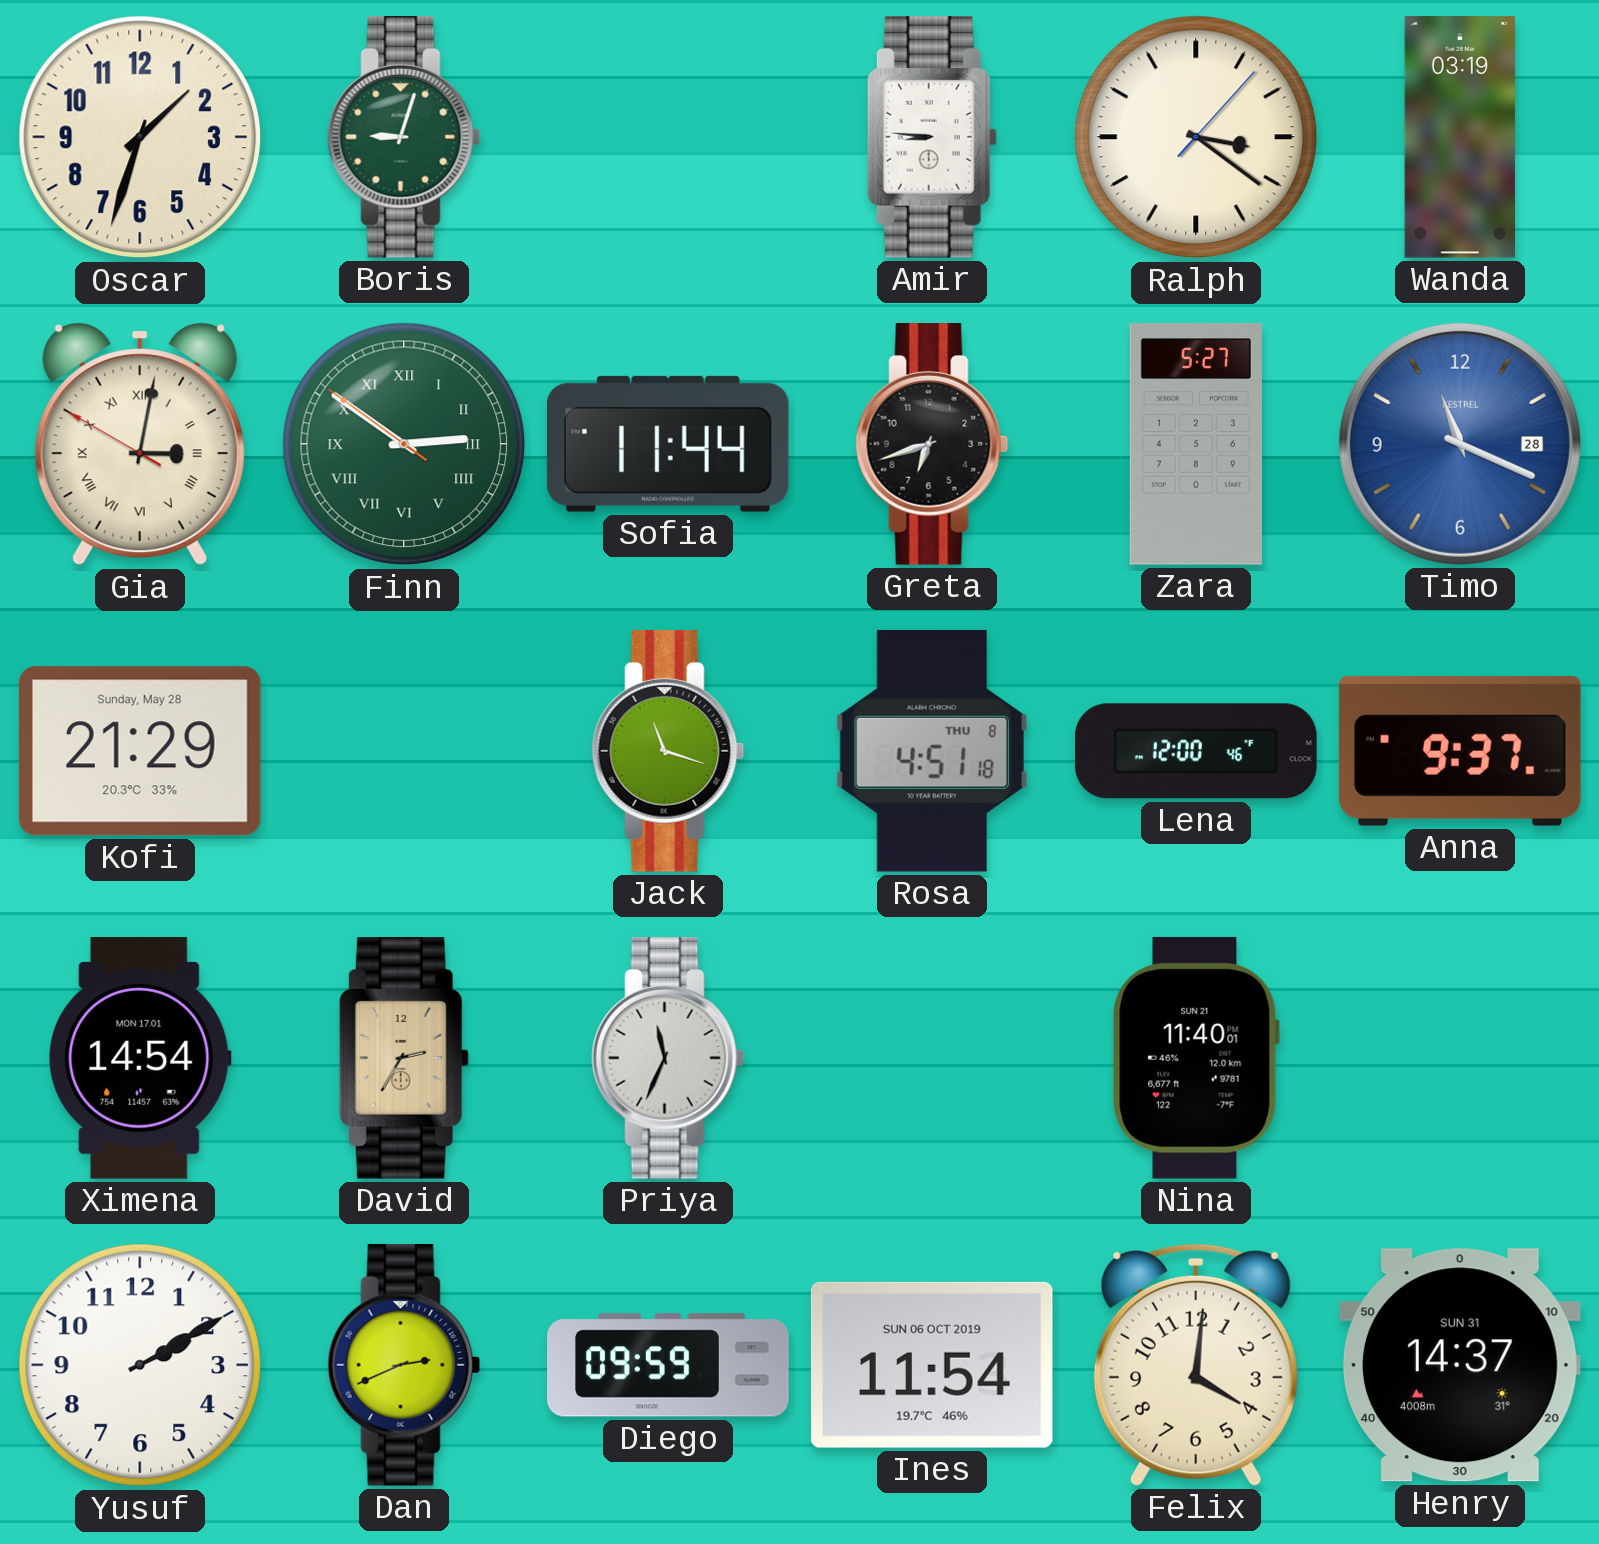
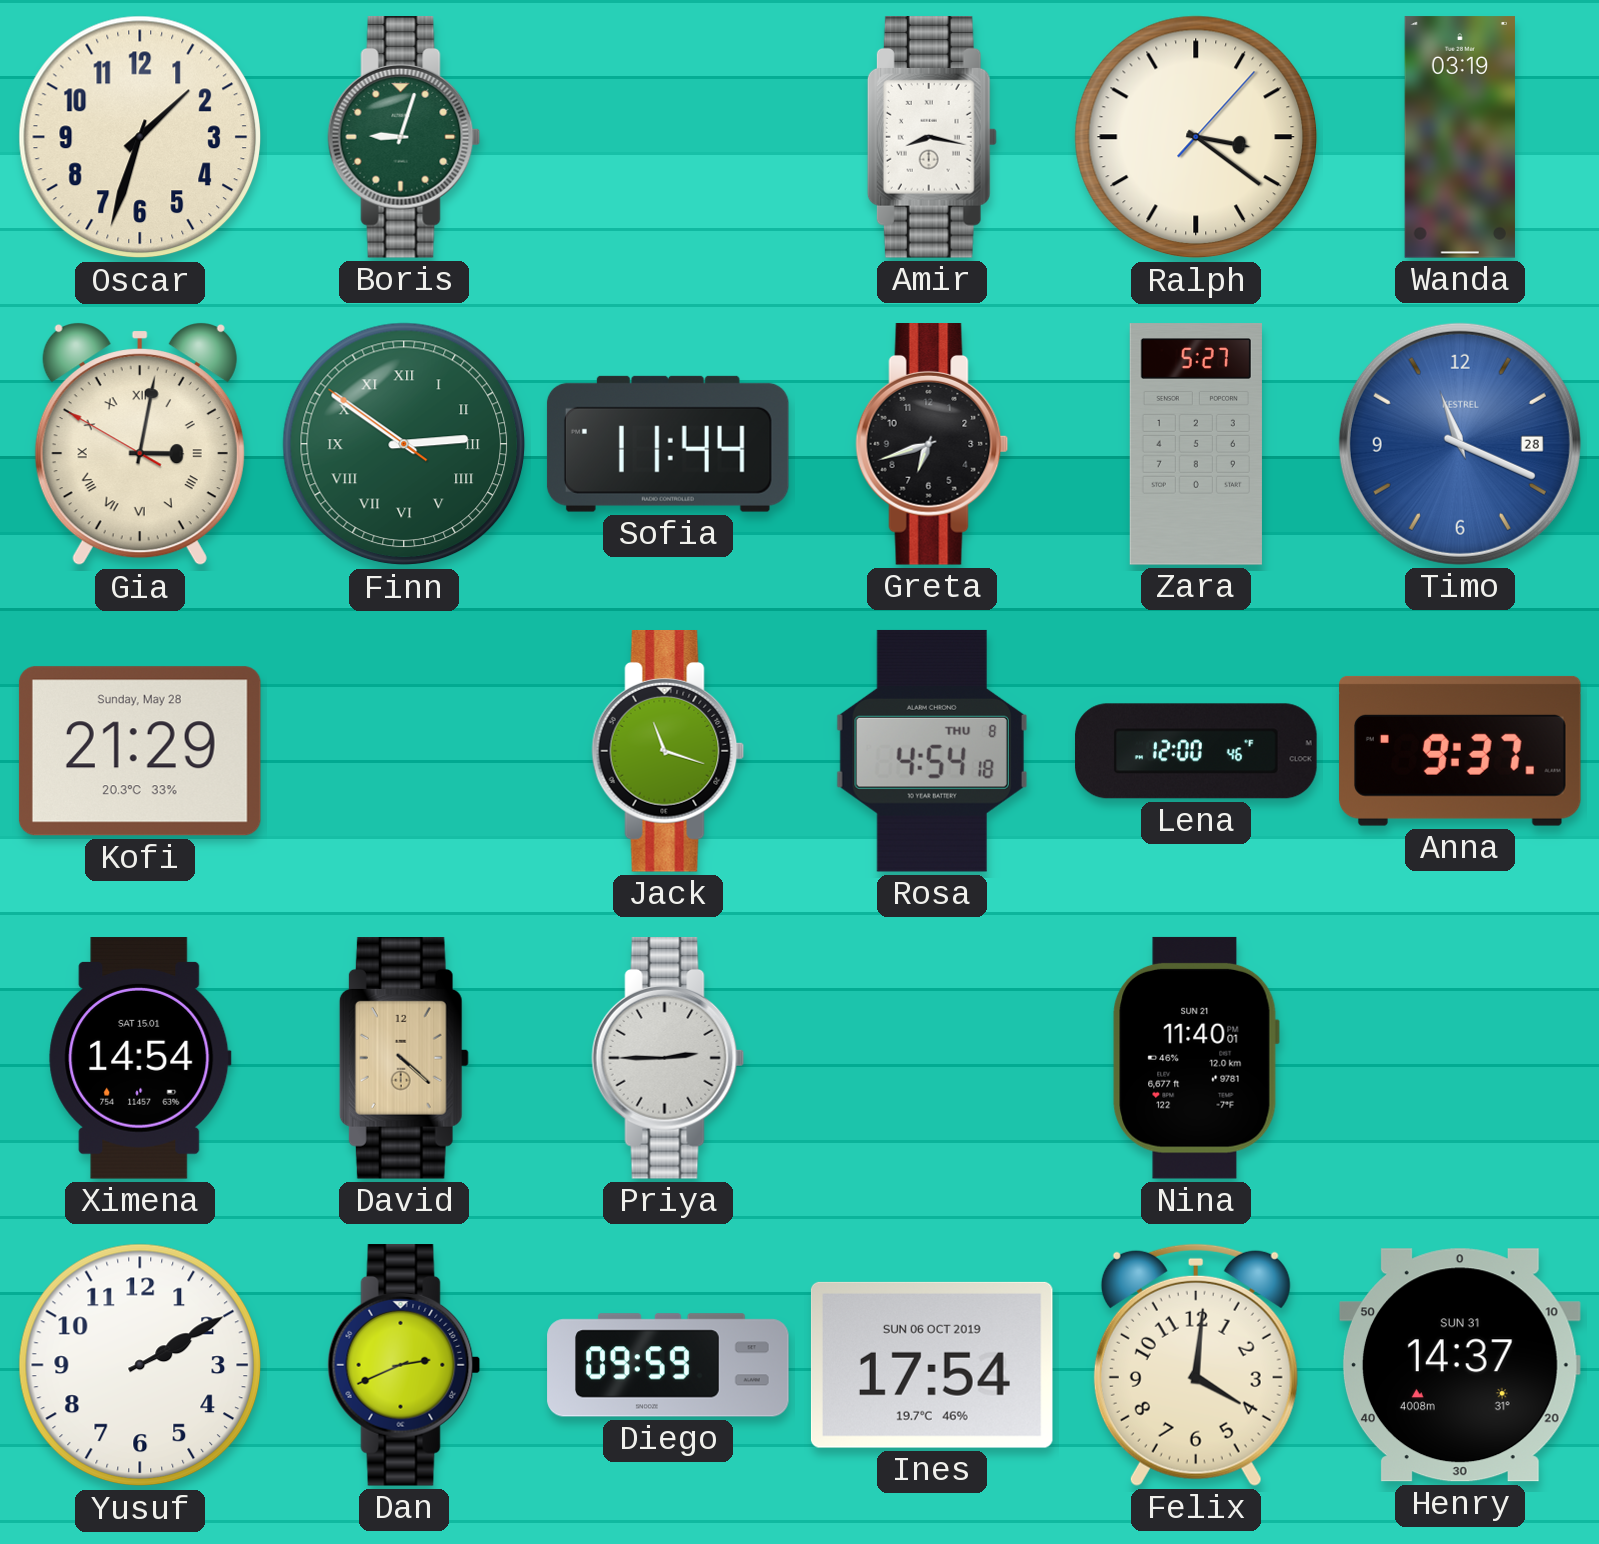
Amir: 8:46 -> 8:17
Rosa: 4:51 -> 4:54
Ximena date: MON 17.01 -> SAT 15.01
David: 2:35 -> 4:22
Priya: 11:34 -> 2:45
Ines: 11:54 -> 17:54
